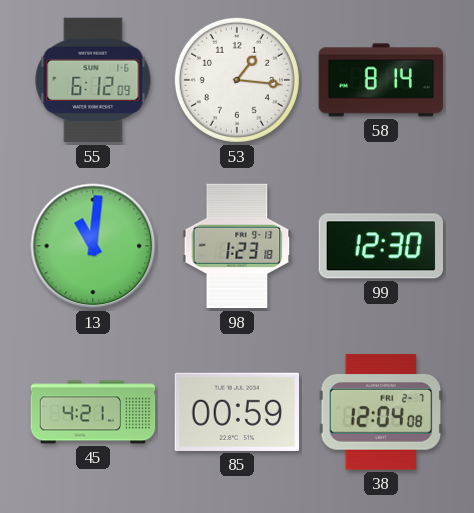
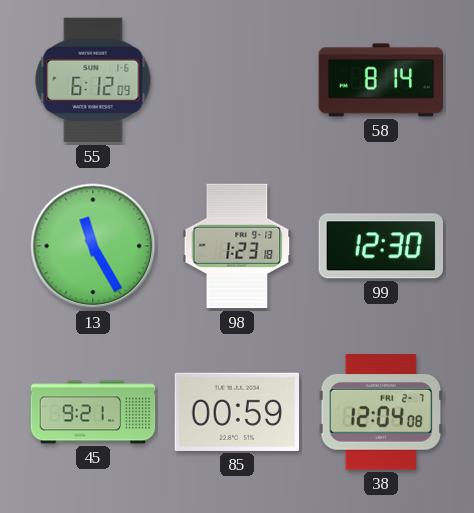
53: 1:16 -> none
13: 11:01 -> 11:25
45: 4:21 -> 9:21
